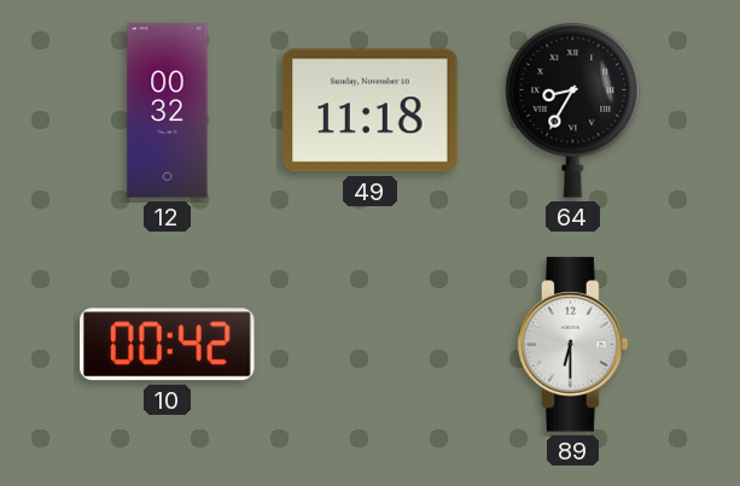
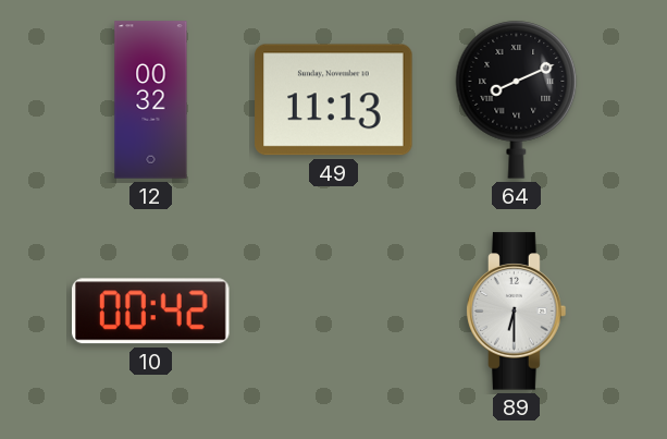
49: 11:18 -> 11:13
64: 8:35 -> 8:11
